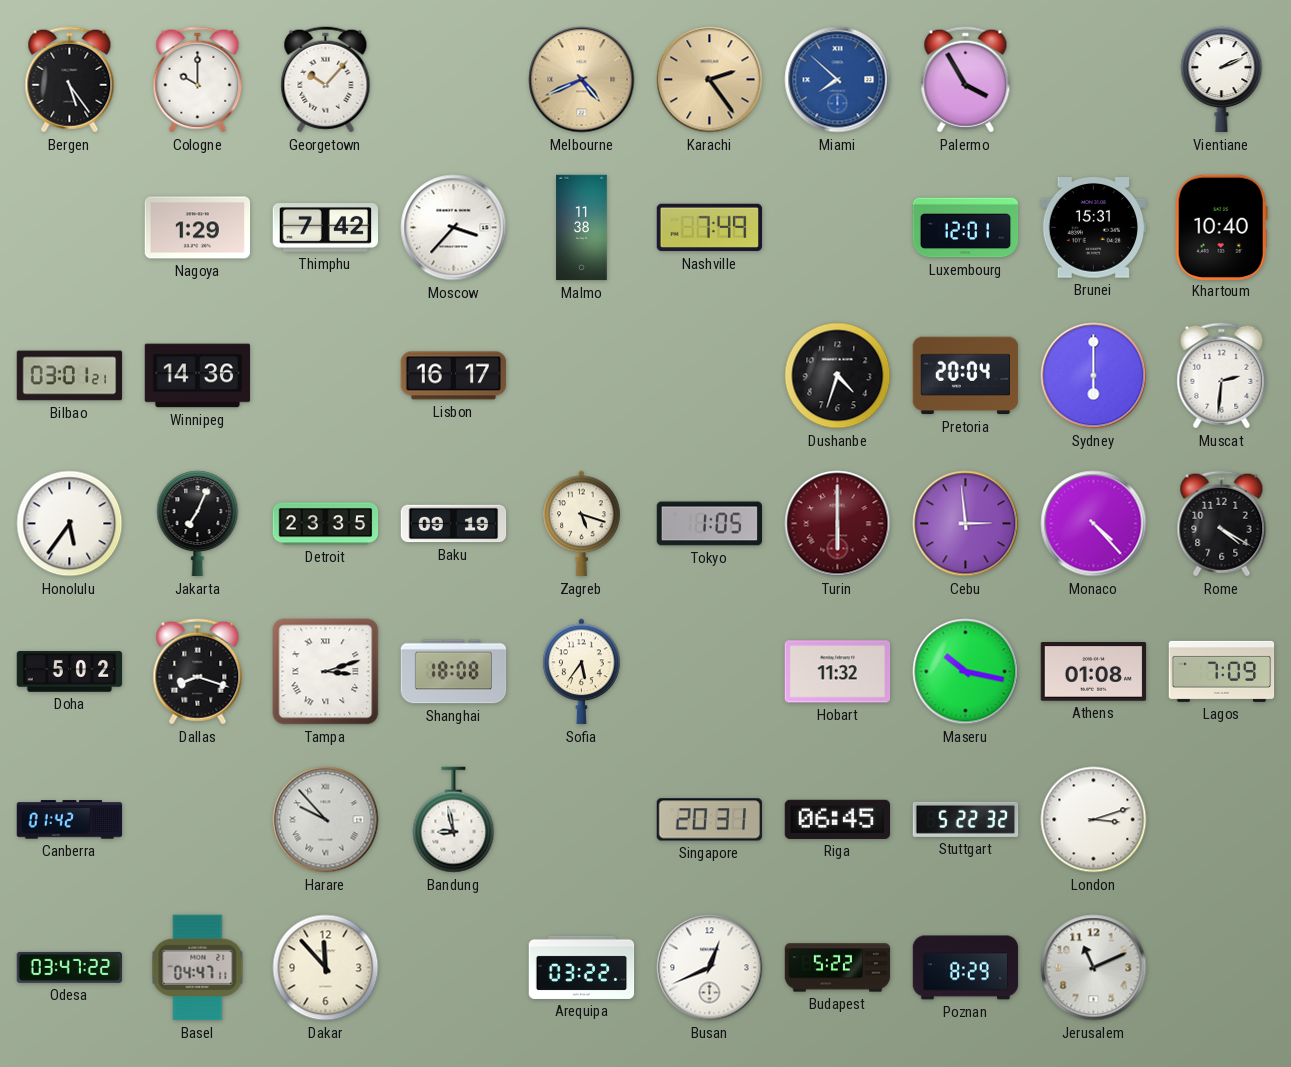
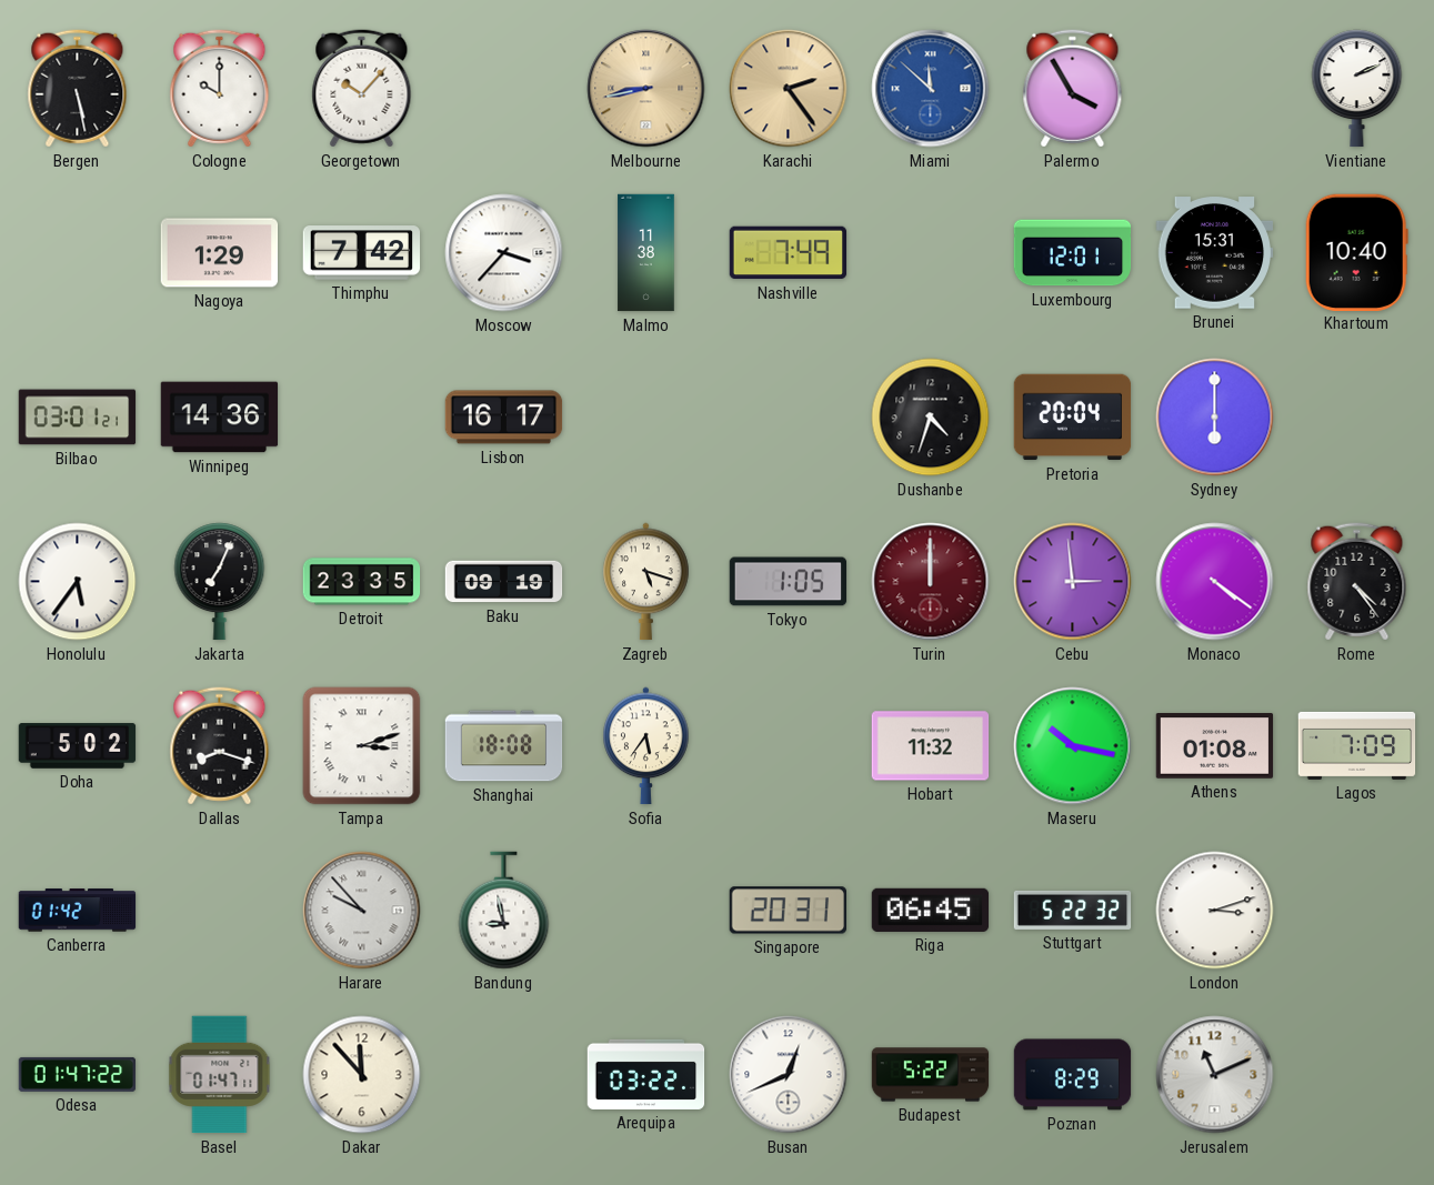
Bergen: 5:24 -> 5:28
Melbourne: 4:41 -> 8:43
Miami: 7:52 -> 11:52
Muscat: 2:31 -> none
Turin: 6:00 -> 12:00
Monaco: 4:23 -> 4:21
Rome: 4:20 -> 4:24
Odesa: 03:47 -> 01:47
Basel: 04:47 -> 01:47
